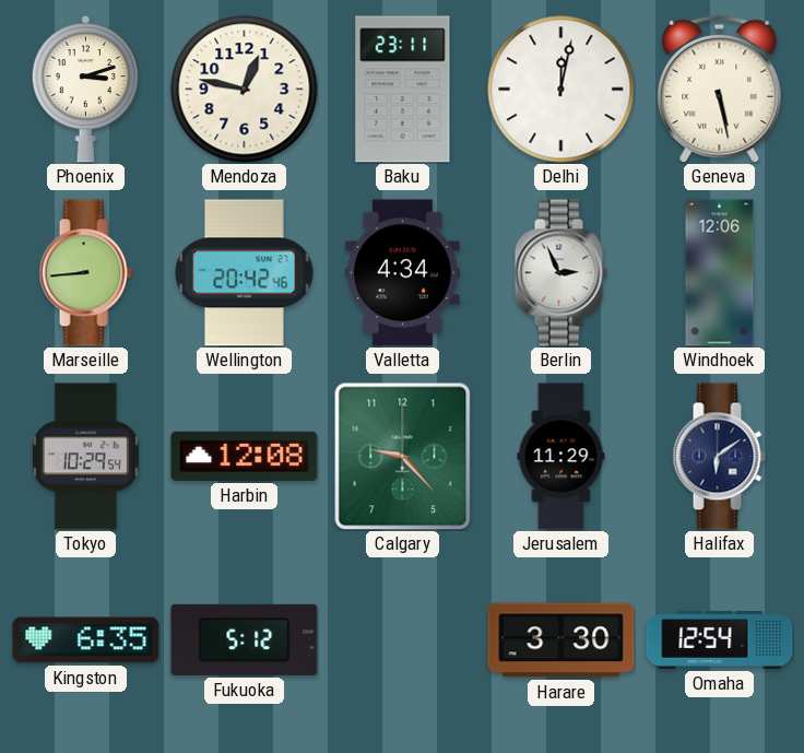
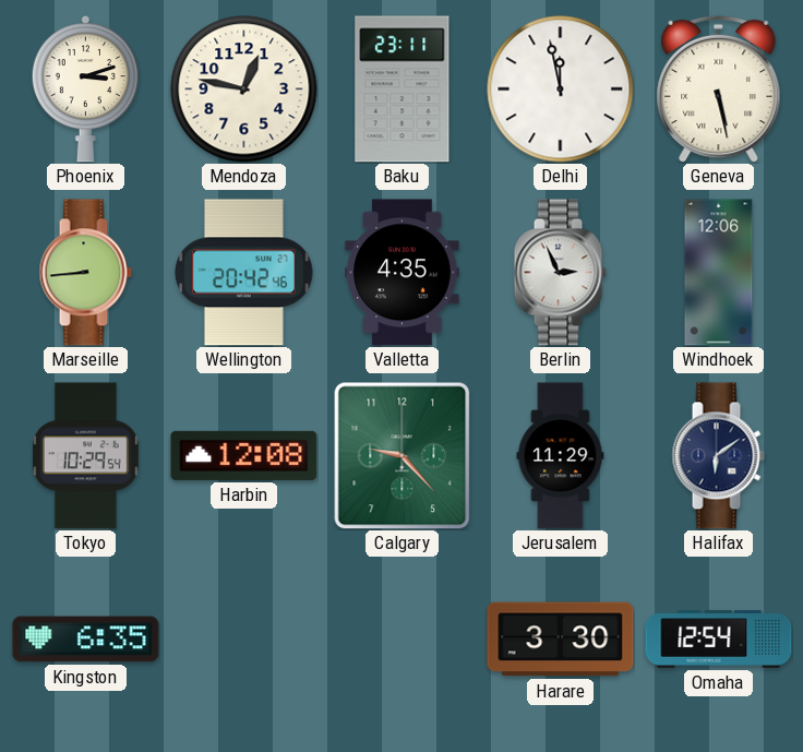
Delhi: 12:02 -> 11:58
Valletta: 4:34 -> 4:35
Fukuoka: 5:12 -> none
